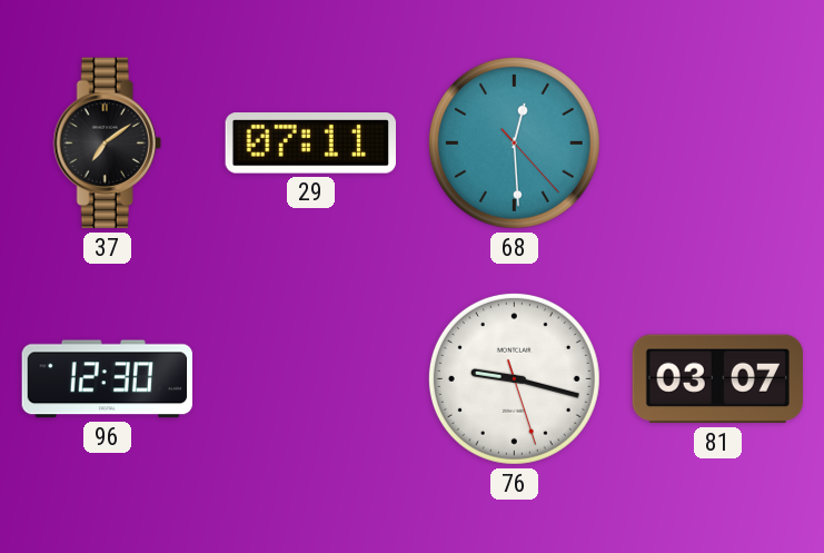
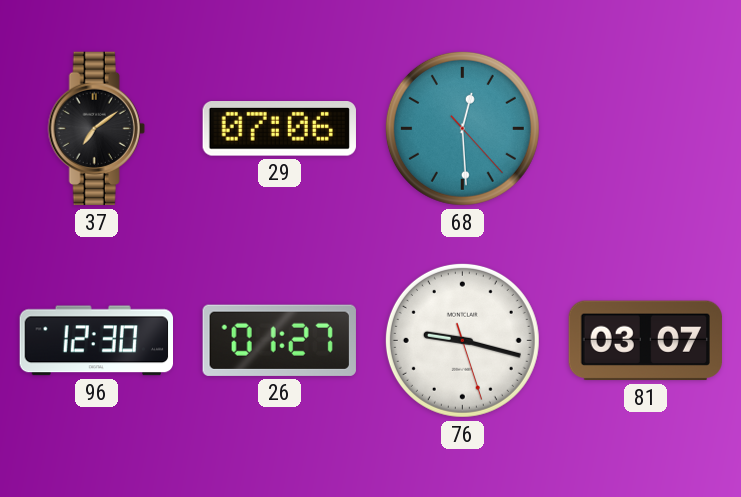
29: 07:11 -> 07:06
26: none -> 01:27
